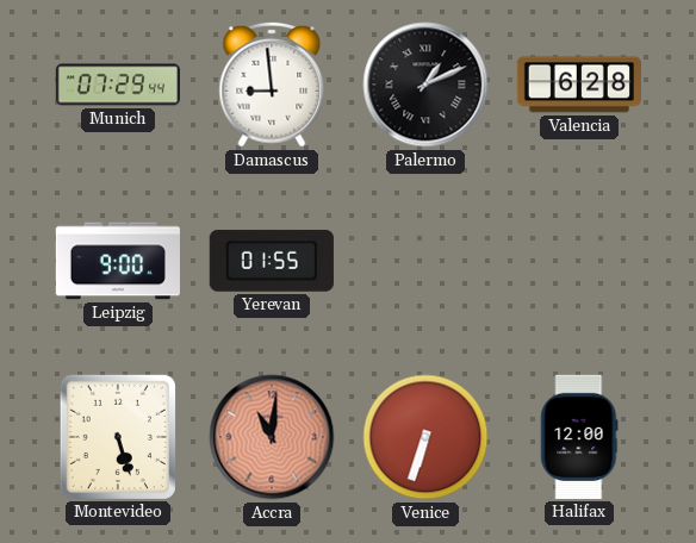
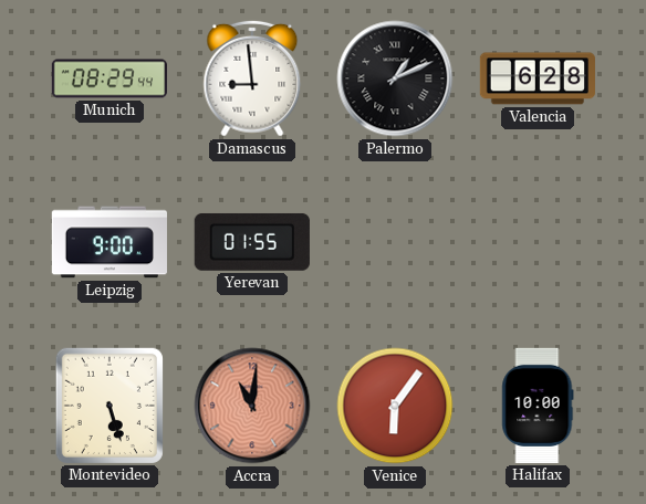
Munich: 07:29 -> 08:29
Venice: 6:33 -> 6:06
Halifax: 12:00 -> 10:00
